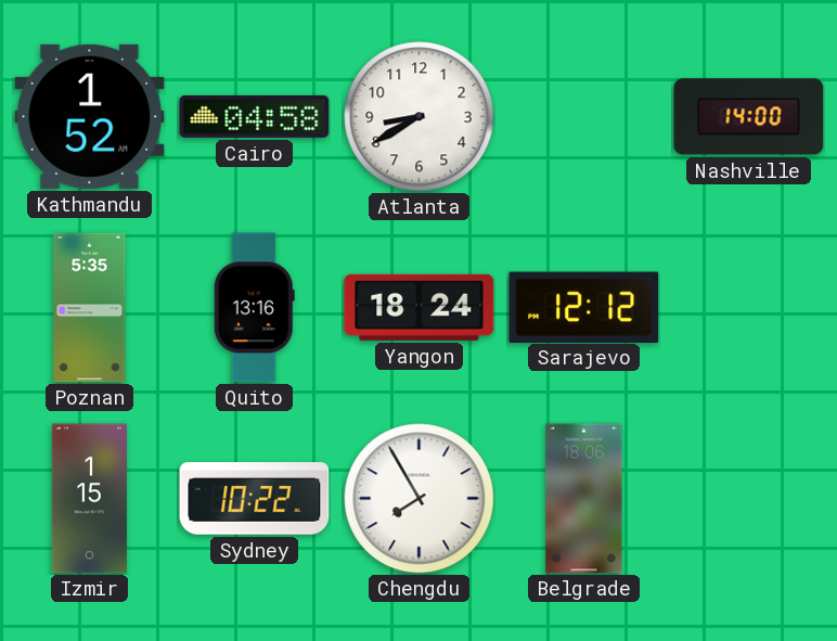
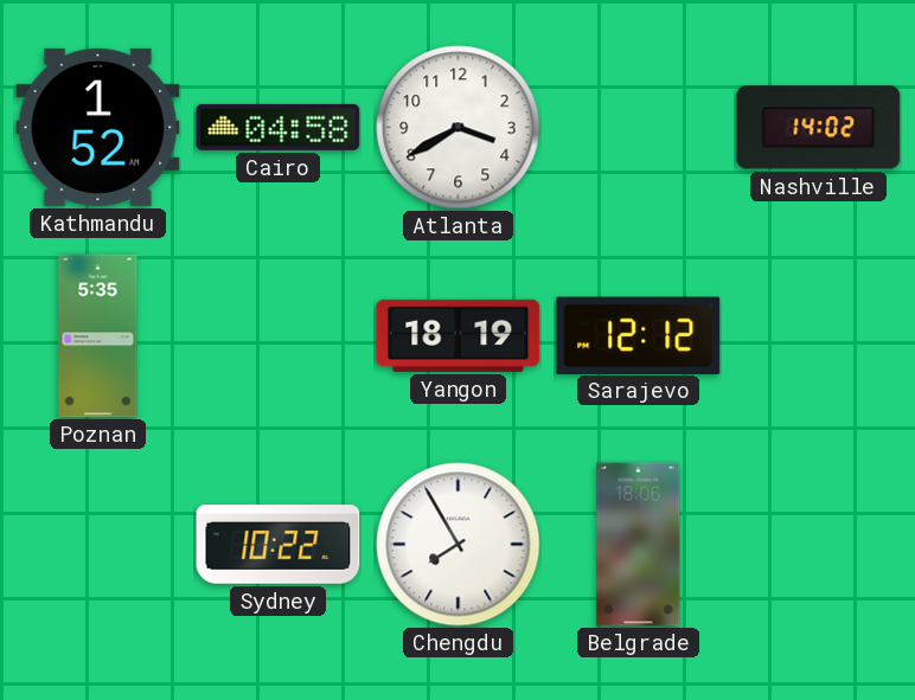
Atlanta: 8:40 -> 3:40
Nashville: 14:00 -> 14:02
Quito: 13:16 -> none
Yangon: 18:24 -> 18:19
Izmir: 1:15 -> none
